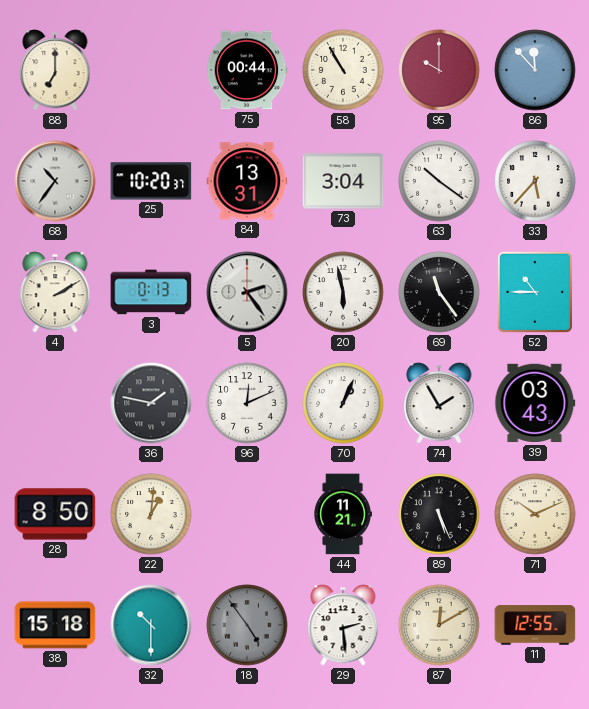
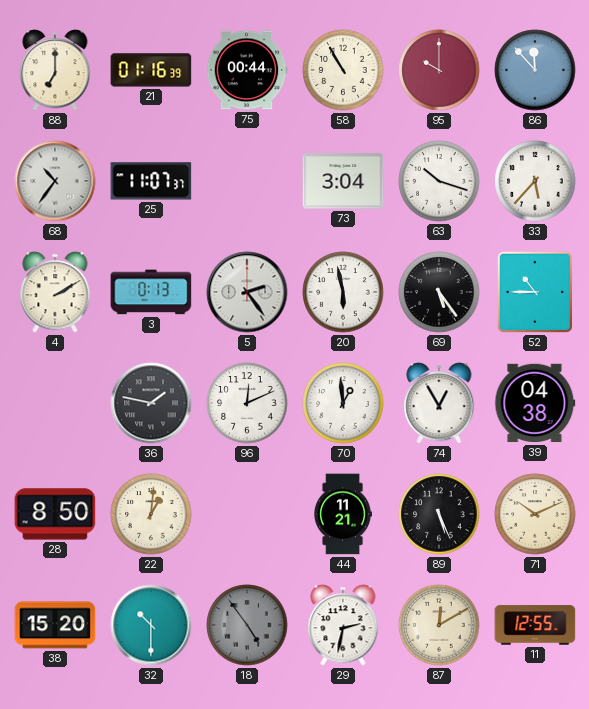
21: none -> 01:16
25: 10:20 -> 11:07
84: 13:31 -> none
63: 10:21 -> 10:18
69: 11:24 -> 5:24
70: 1:04 -> 12:59
74: 1:55 -> 12:55
39: 03:43 -> 04:38
38: 15:18 -> 15:20
29: 2:29 -> 2:32
